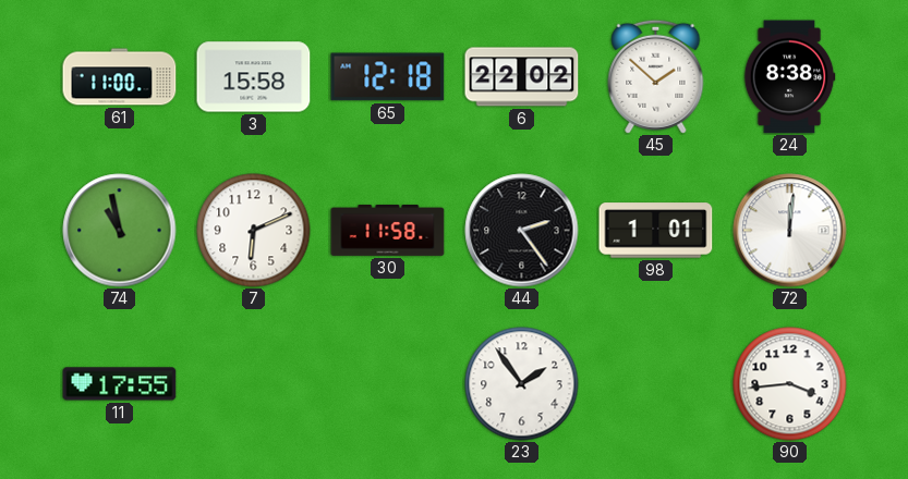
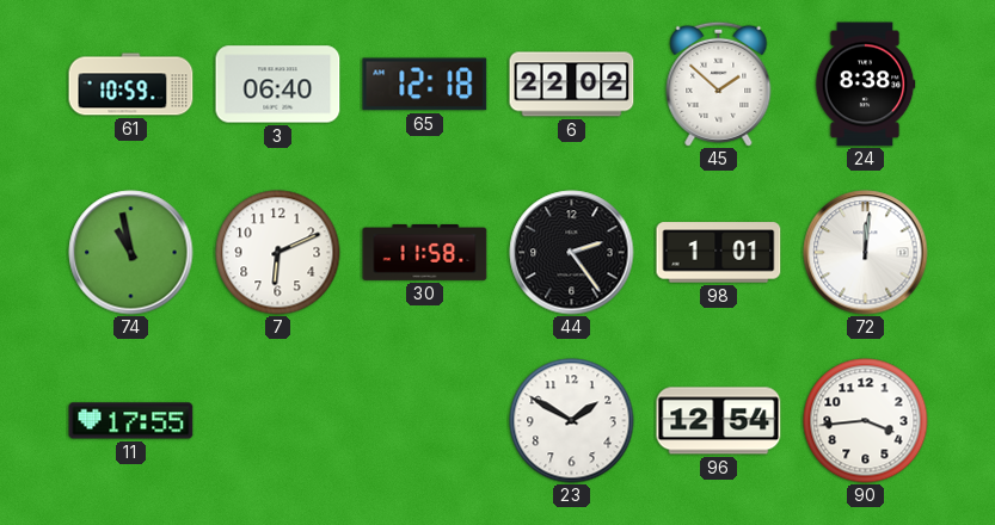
61: 11:00 -> 10:59
3: 15:58 -> 06:40
23: 1:54 -> 1:50
96: none -> 12:54
